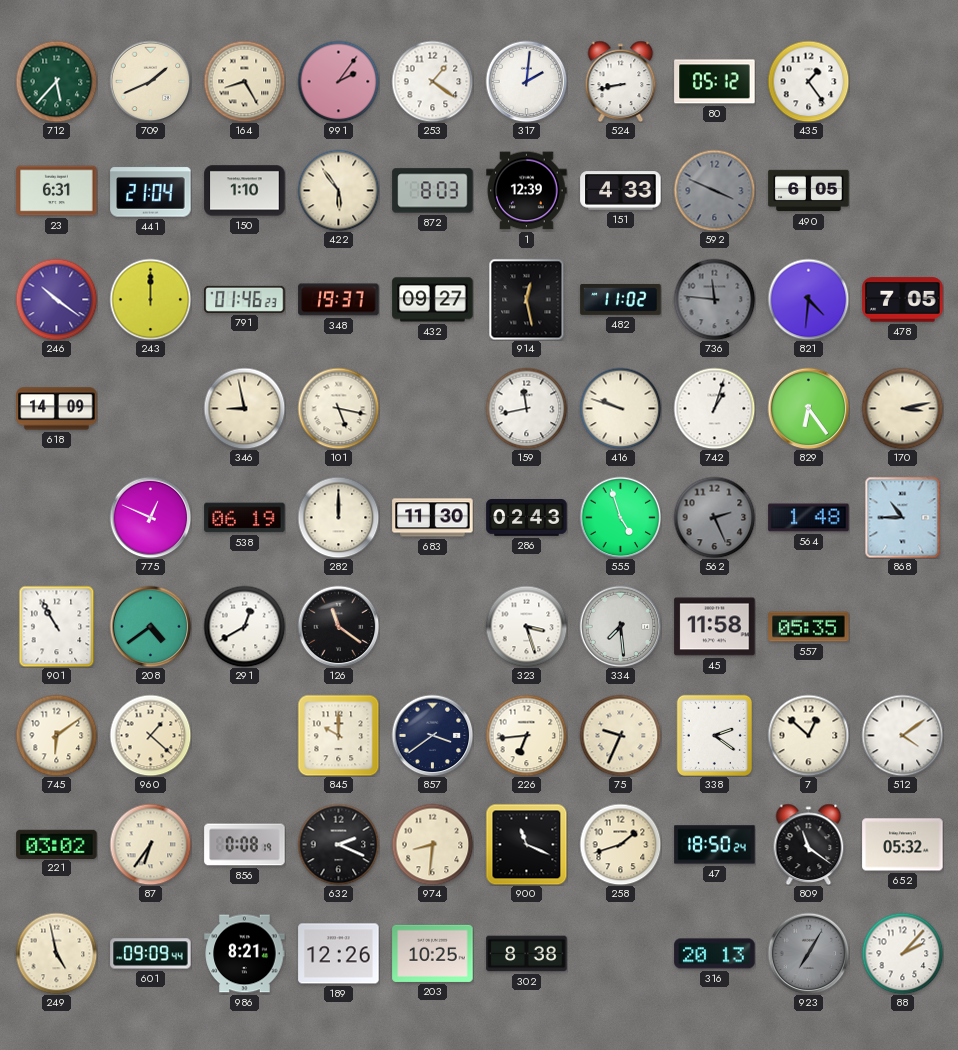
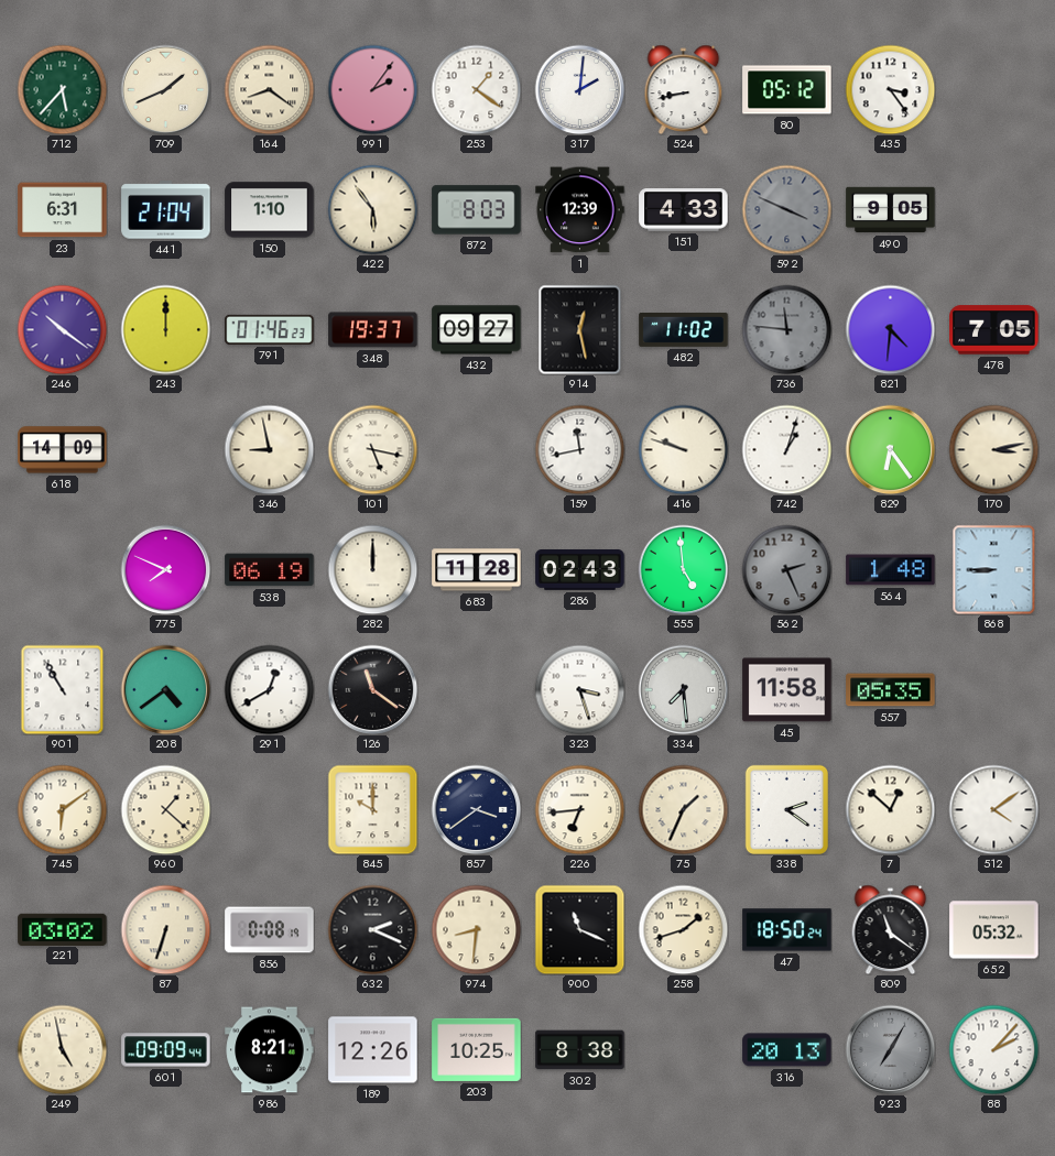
164: 8:25 -> 8:21
435: 1:24 -> 3:24
490: 6:05 -> 9:05
775: 12:49 -> 7:49
683: 11:30 -> 11:28
555: 4:57 -> 4:59
868: 10:45 -> 8:45
75: 9:34 -> 1:34
87: 6:36 -> 6:33
